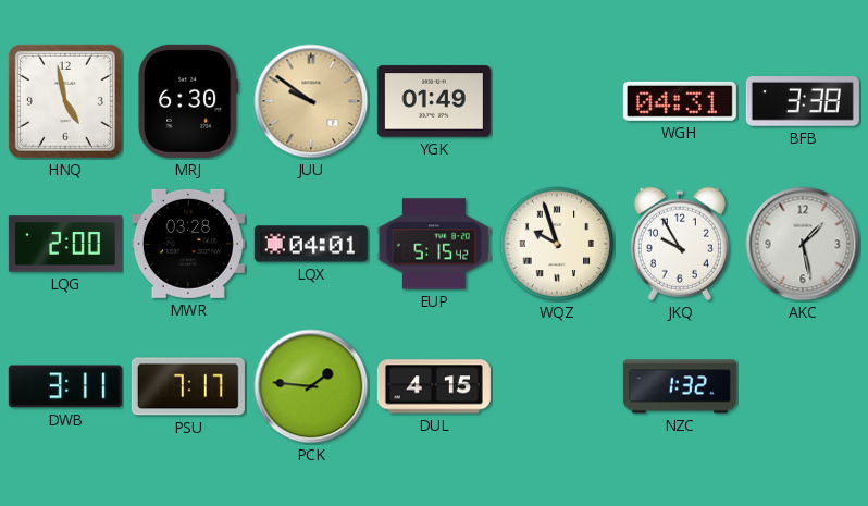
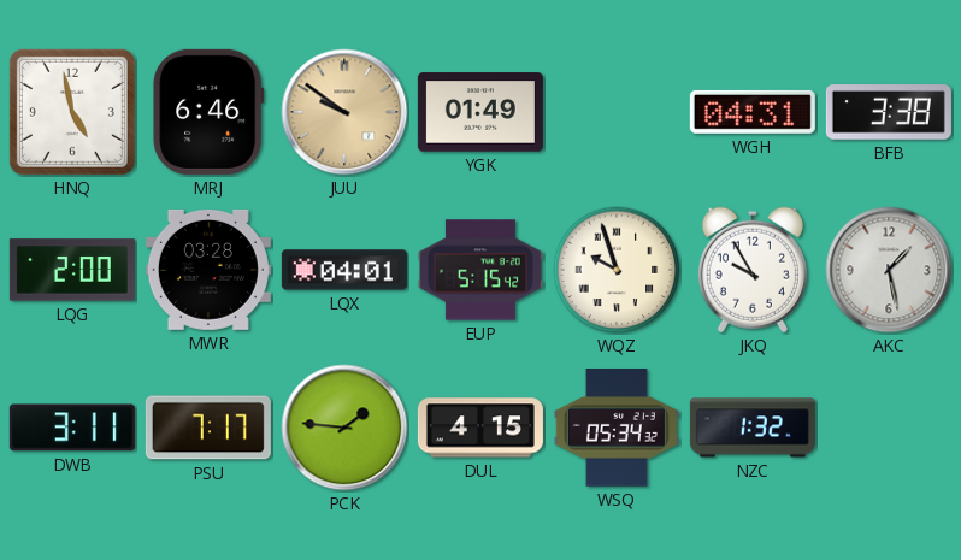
MRJ: 6:30 -> 6:46
WSQ: none -> 05:34
